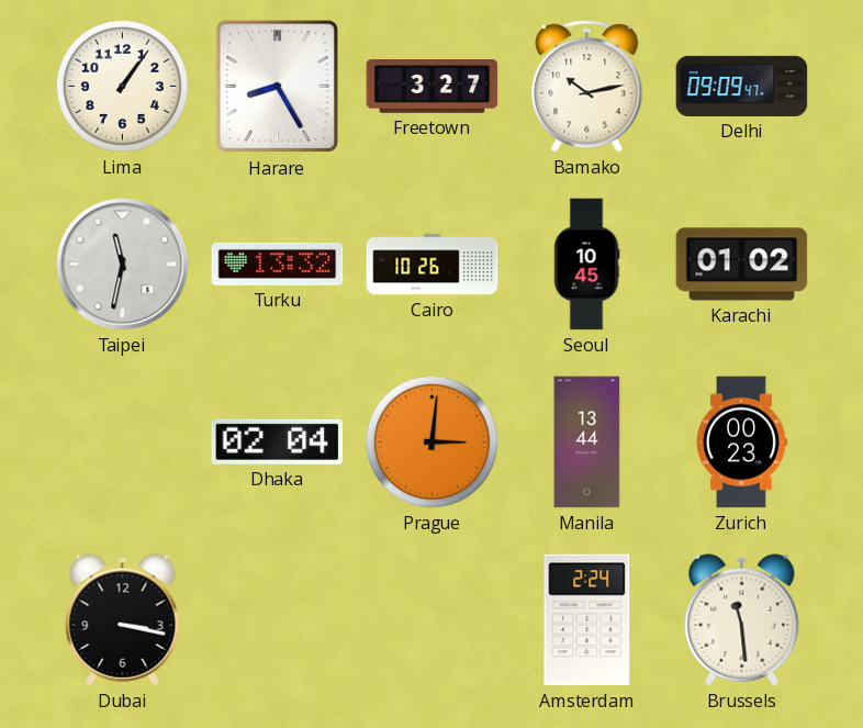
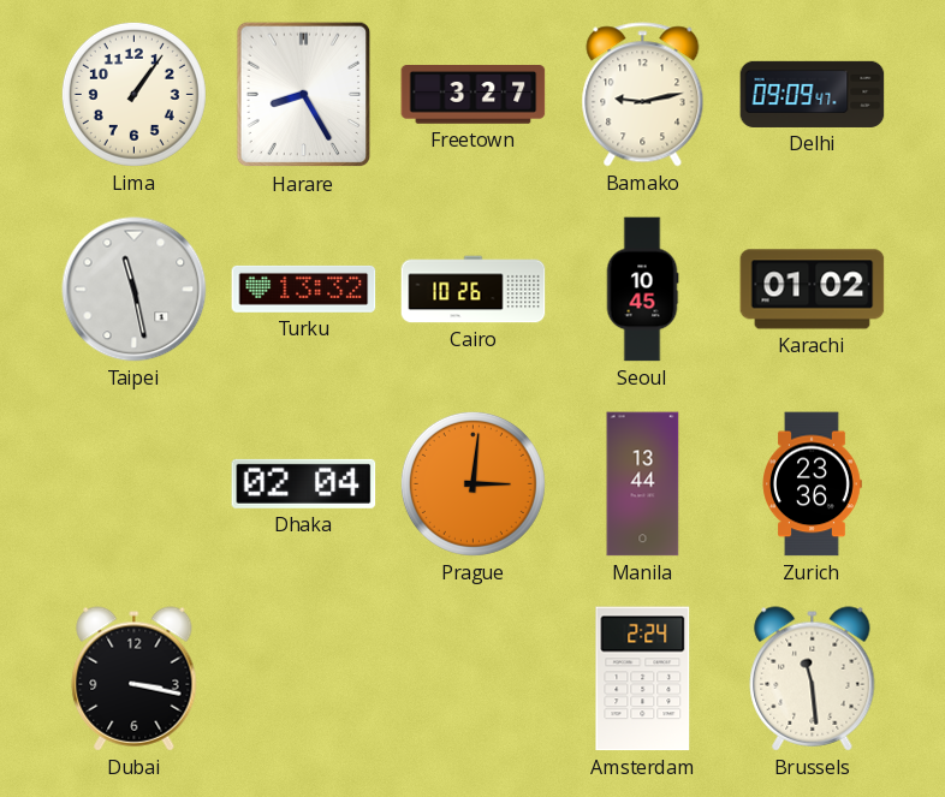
Bamako: 10:13 -> 9:13
Taipei: 11:32 -> 11:28
Zurich: 00:23 -> 23:36
